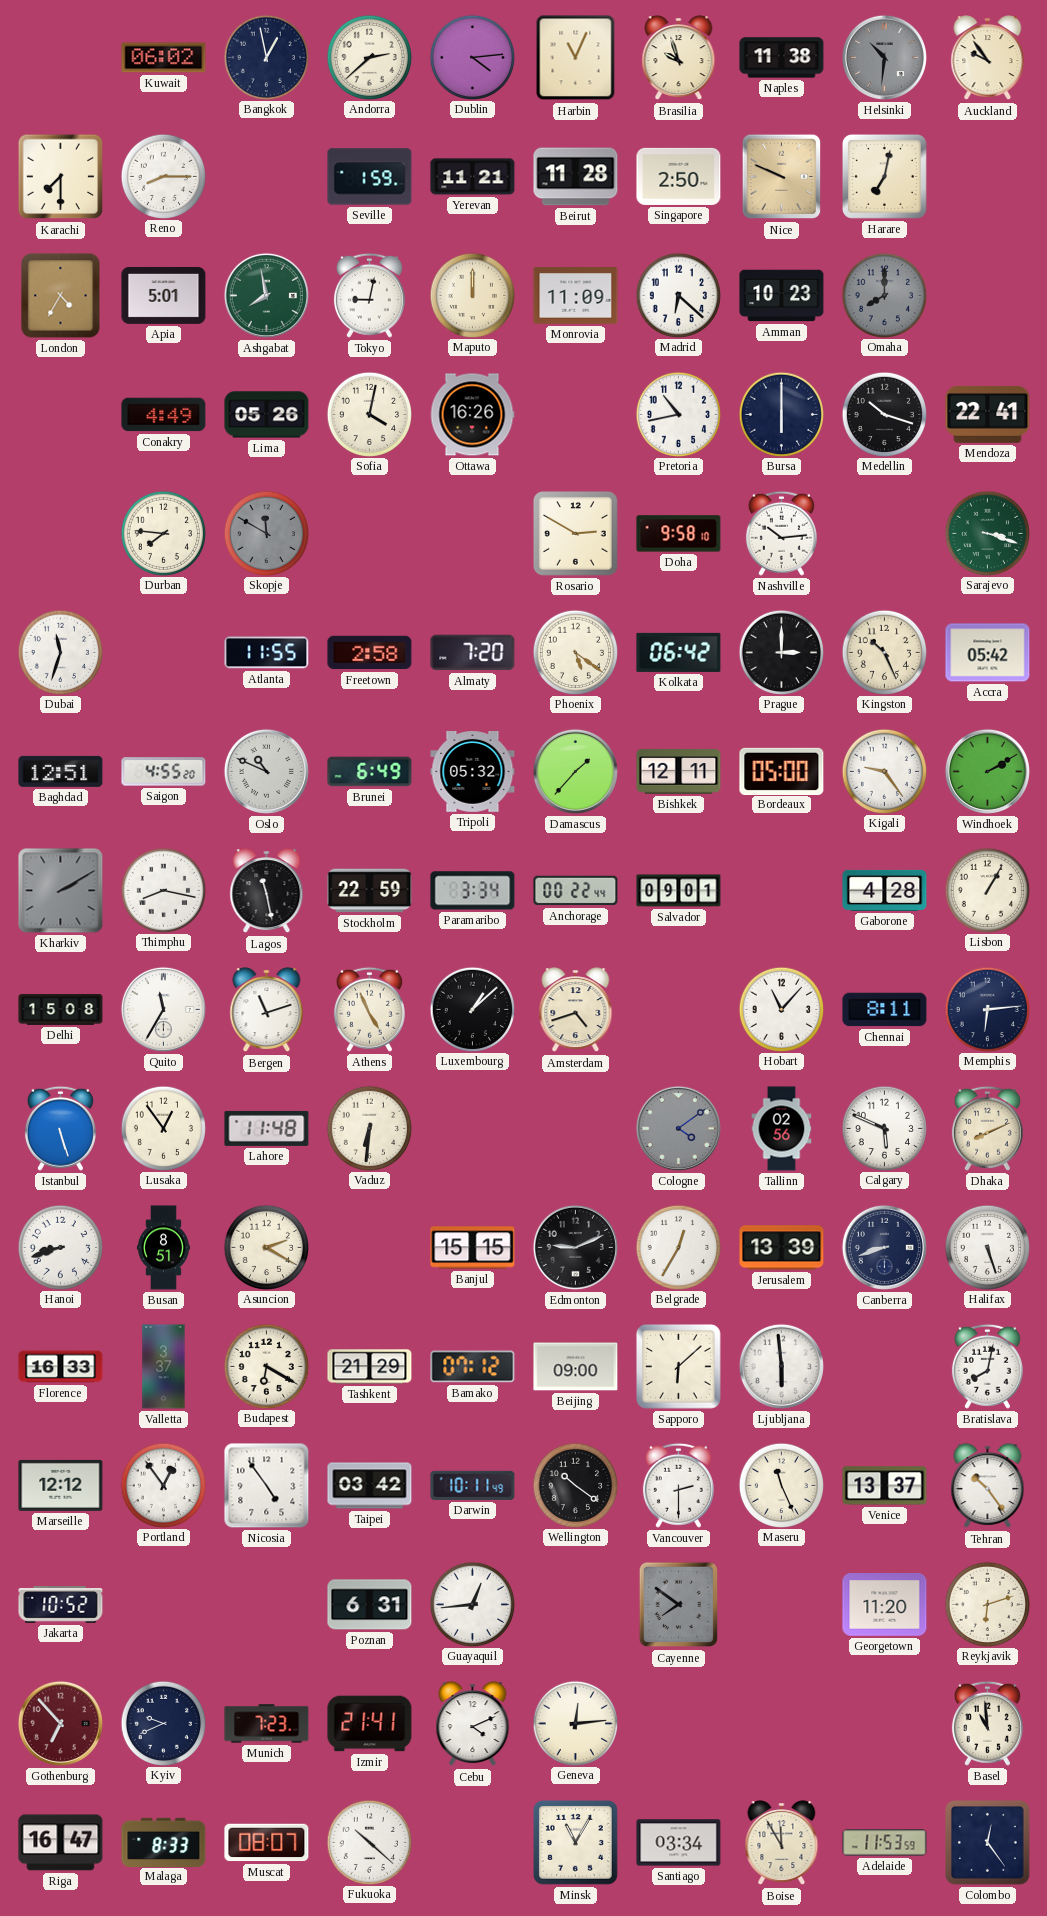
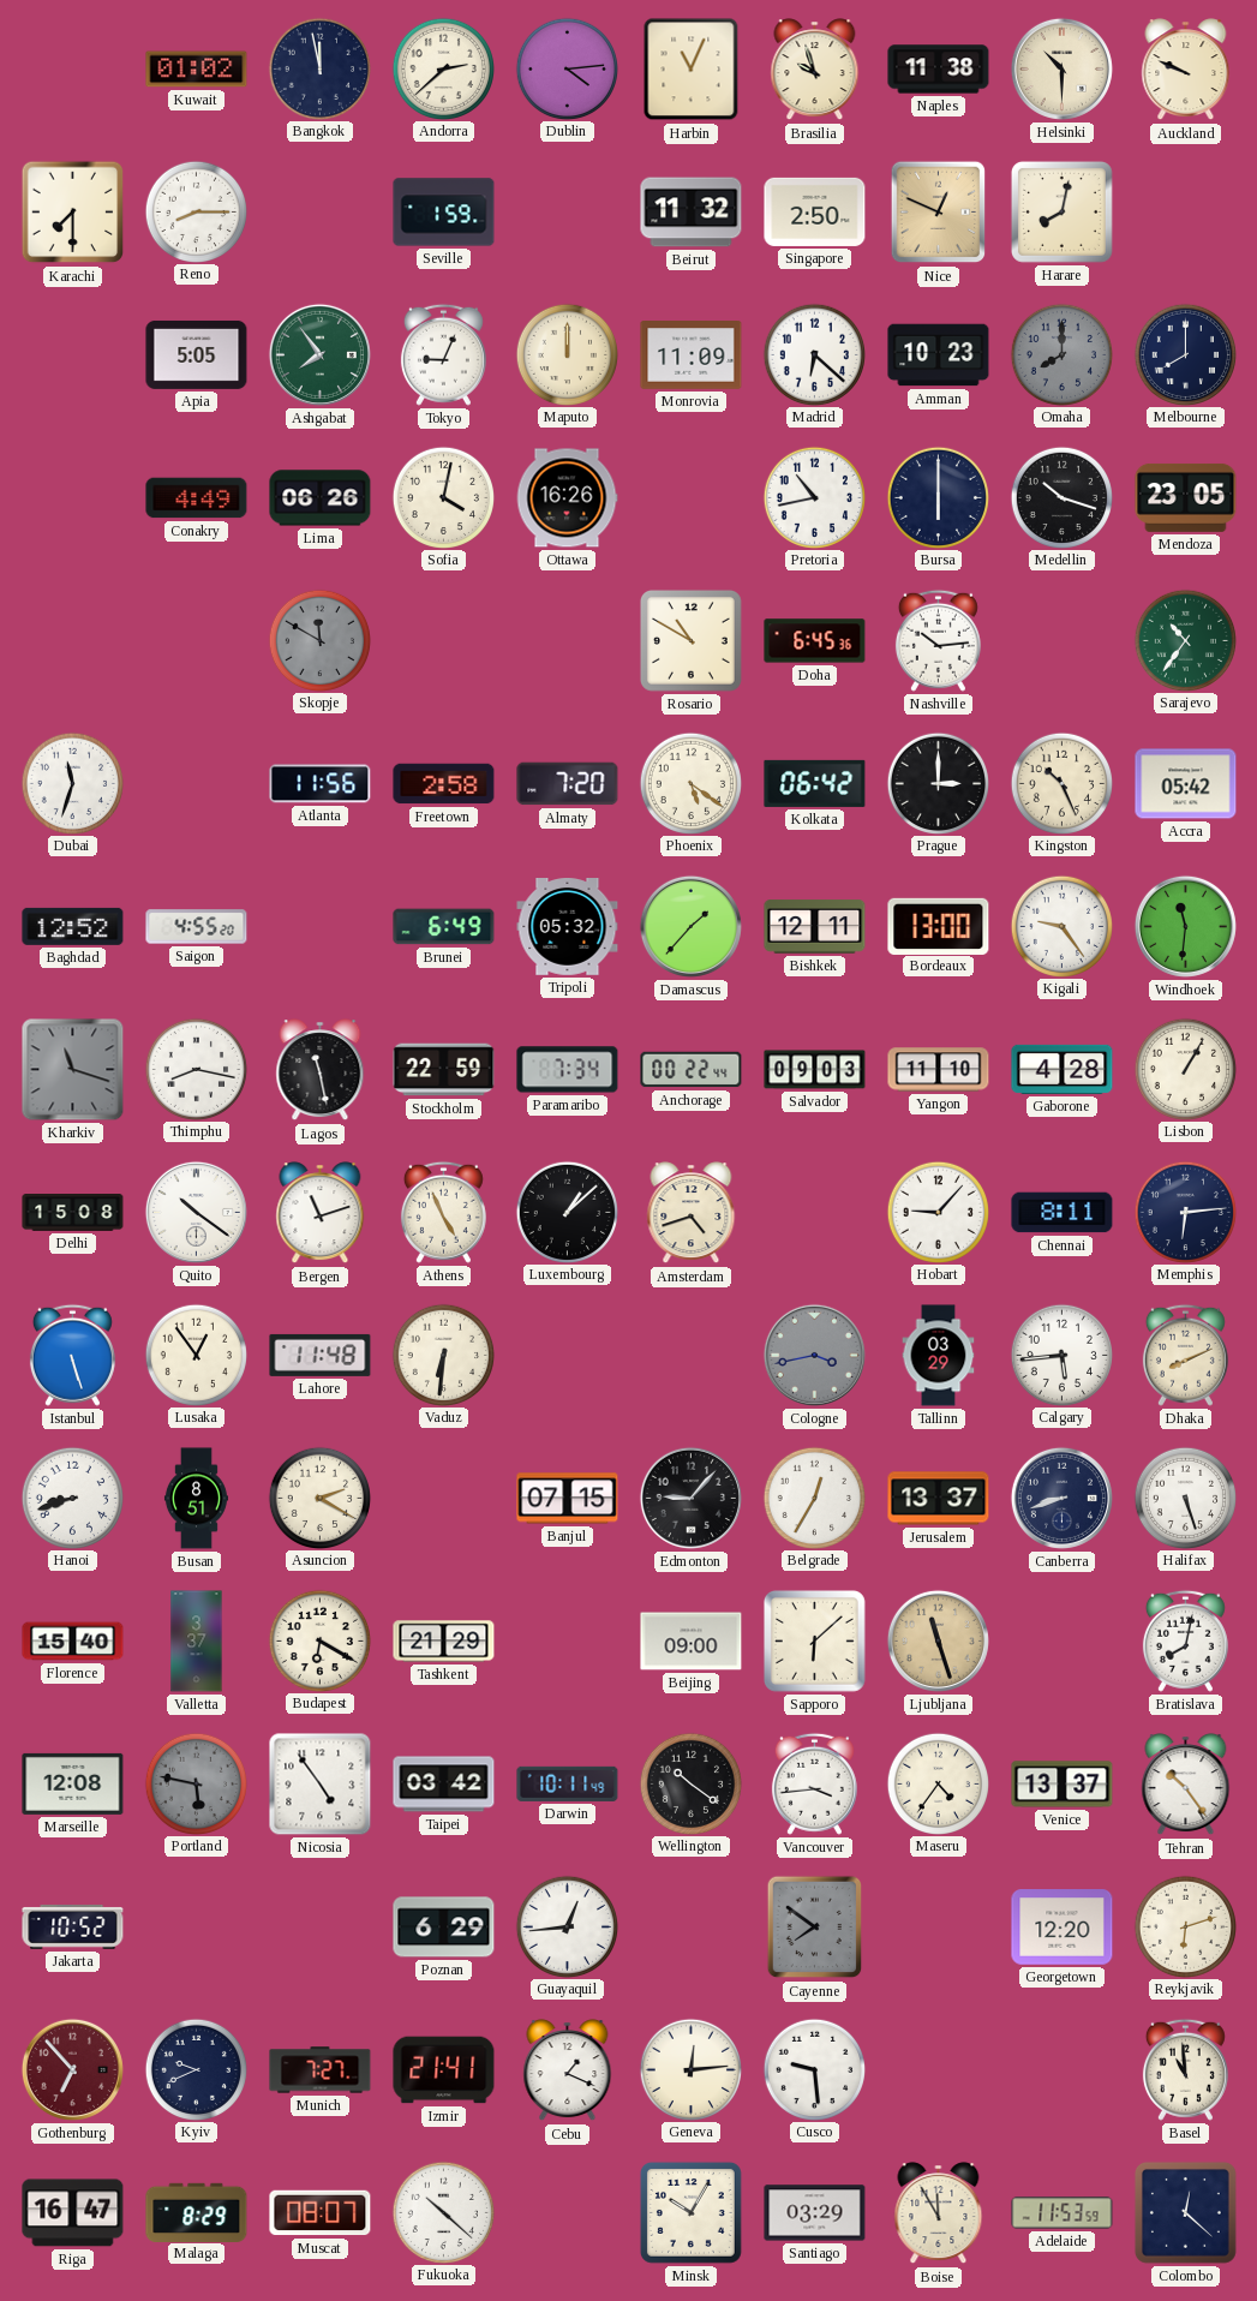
Kuwait: 06:02 -> 01:02
Bangkok: 12:58 -> 11:58
Helsinki: 10:31 -> 10:30
Helsinki dial: grey -> cream
Auckland: 9:54 -> 9:49
Yerevan: 11:21 -> none
Beirut: 11:28 -> 11:32
Nice: 9:49 -> 12:49
Harare: 7:02 -> 8:02
London: 4:35 -> none
Apia: 5:01 -> 5:05
Ashgabat: 7:58 -> 7:54
Tokyo: 9:02 -> 9:04
Melbourne: none -> 8:00
Lima: 05:26 -> 06:26
Mendoza: 22:41 -> 23:05
Durban: 7:46 -> none
Rosario: 2:50 -> 10:50
Doha: 9:58 -> 6:45
Sarajevo: 3:18 -> 10:36
Atlanta: 11:55 -> 11:56
Baghdad: 12:51 -> 12:52
Oslo: 10:49 -> none
Bordeaux: 05:00 -> 13:00
Windhoek: 2:10 -> 11:31
Kharkiv: 2:10 -> 11:18
Paramaribo: 3:34 -> 7:34
Salvador: 09:01 -> 09:03
Yangon: none -> 11:10
Quito: 11:35 -> 10:21
Hobart: 11:07 -> 9:07
Cologne: 4:09 -> 3:43
Tallinn: 02:56 -> 03:29
Calgary: 5:49 -> 5:44
Banjul: 15:15 -> 07:15
Edmonton: 9:11 -> 9:07
Jerusalem: 13:39 -> 13:37
Florence: 16:33 -> 15:40
Bamako: 07:12 -> none
Ljubljana: 5:59 -> 11:27
Ljubljana dial: white -> champagne
Marseille: 12:12 -> 12:08
Portland: 12:54 -> 5:47
Portland dial: white -> grey
Vancouver: 2:30 -> 3:44
Maseru: 11:26 -> 4:36
Poznan: 6:31 -> 6:29
Georgetown: 11:20 -> 12:20
Munich: 7:23 -> 7:27
Cebu: 4:11 -> 1:19
Cusco: none -> 9:29
Malaga: 8:33 -> 8:29
Minsk: 11:05 -> 10:05
Santiago: 03:34 -> 03:29
Colombo: 12:24 -> 12:22
